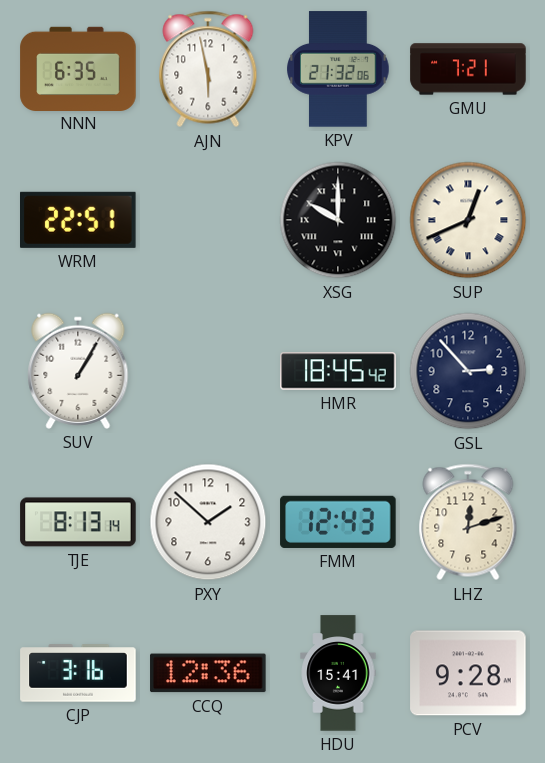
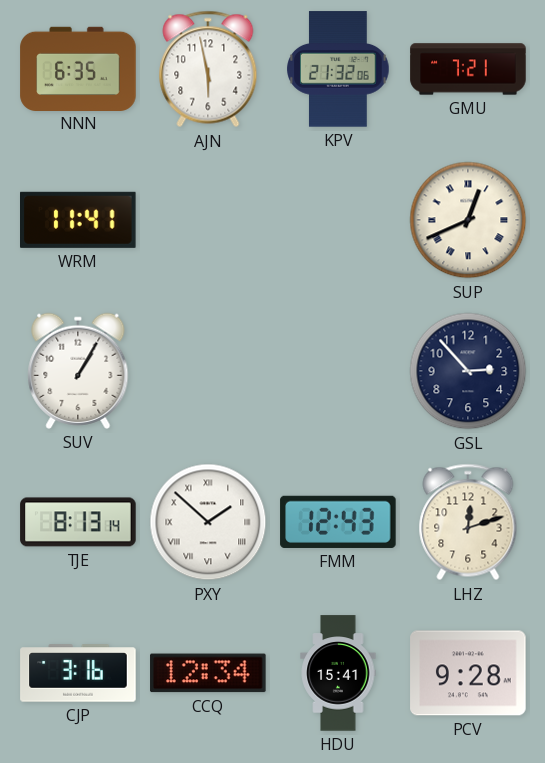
WRM: 22:51 -> 11:41
XSG: 10:00 -> none
HMR: 18:45 -> none
PXY numerals: Arabic -> Roman
CCQ: 12:36 -> 12:34
